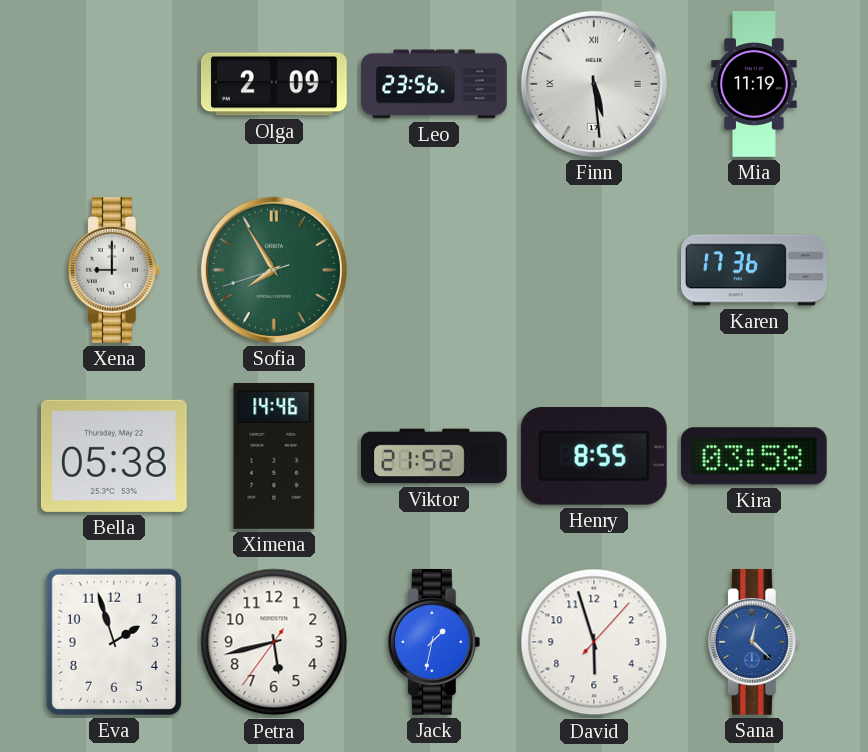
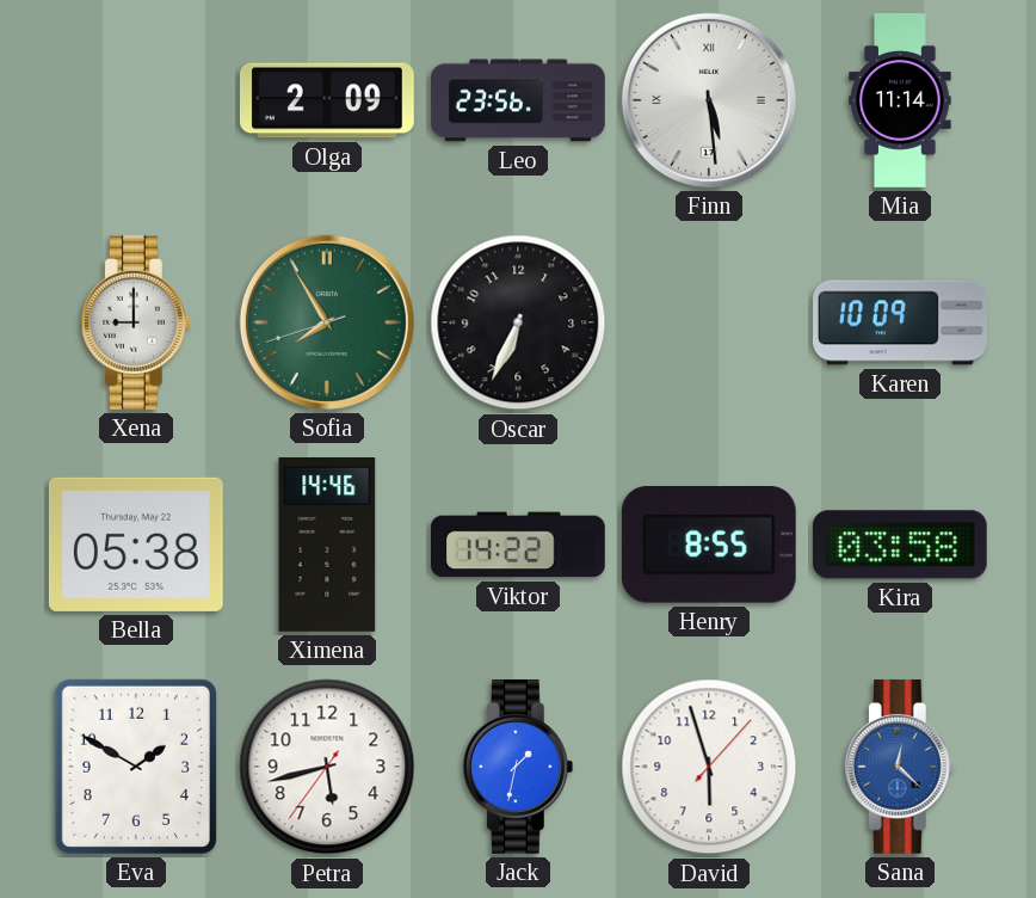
Mia: 11:19 -> 11:14
Oscar: none -> 6:34
Karen: 17:36 -> 10:09
Viktor: 21:52 -> 14:22
Eva: 1:57 -> 1:50
